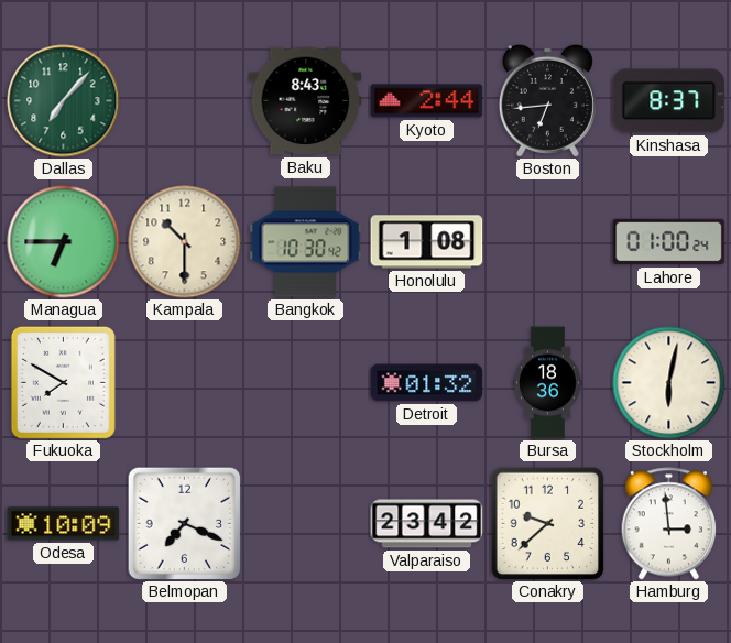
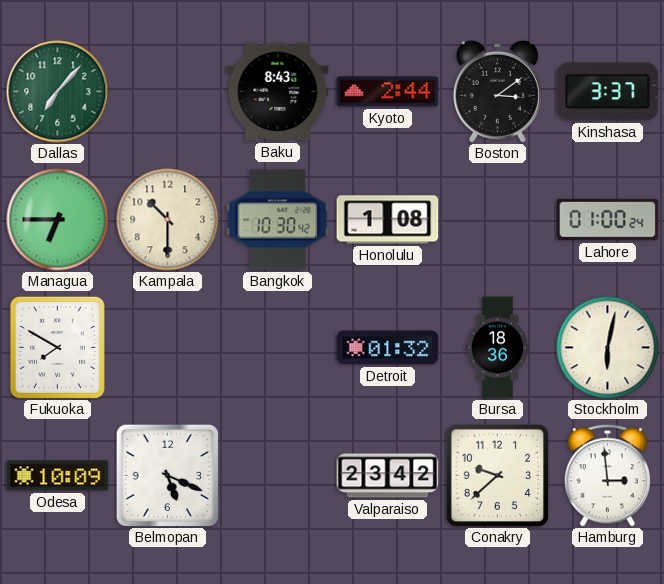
Boston: 6:44 -> 3:09
Kinshasa: 8:37 -> 3:37
Belmopan: 7:19 -> 5:19
